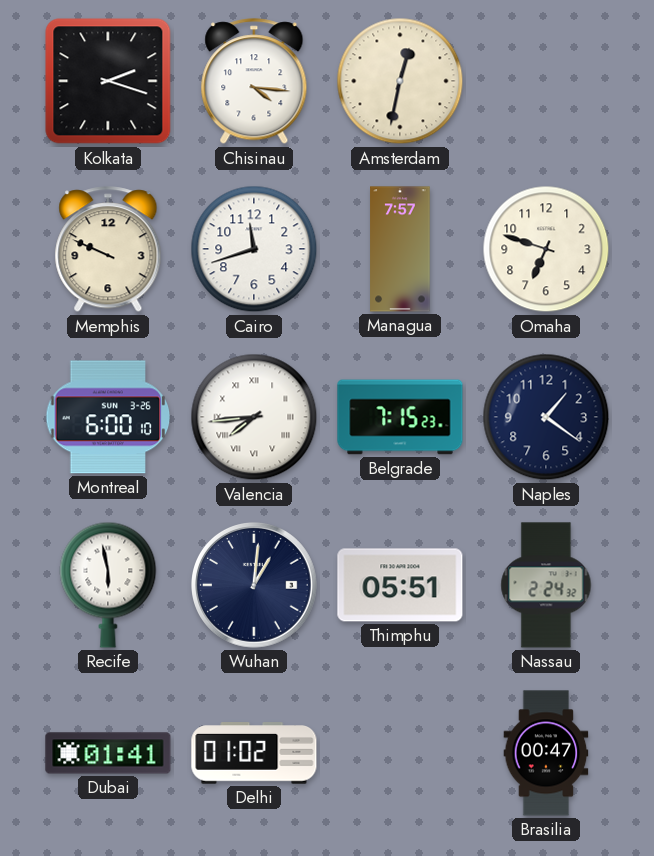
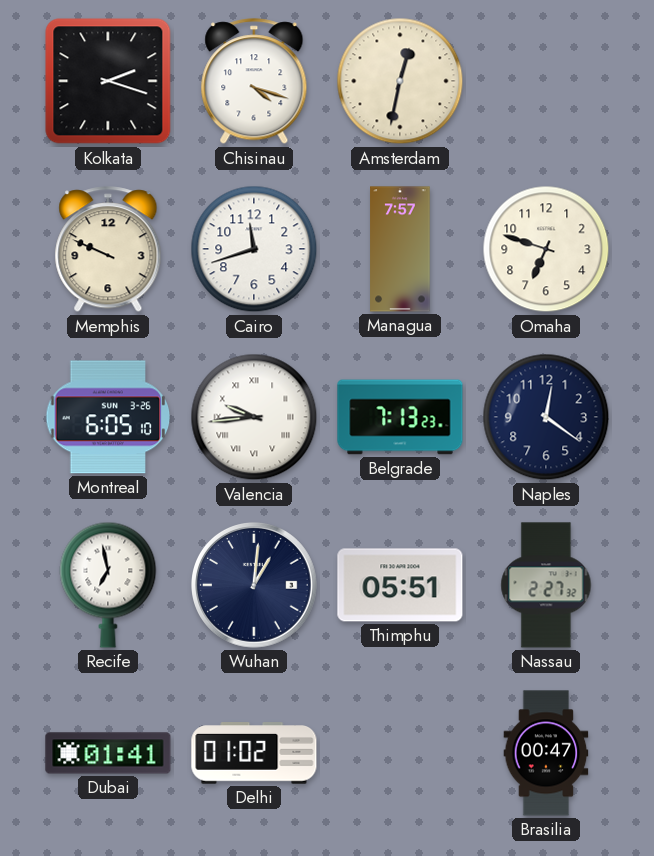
Chisinau: 4:16 -> 4:18
Montreal: 6:00 -> 6:05
Valencia: 7:44 -> 9:44
Belgrade: 7:15 -> 7:13
Naples: 1:21 -> 12:21
Recife: 5:58 -> 6:58
Nassau: 2:24 -> 2:27
